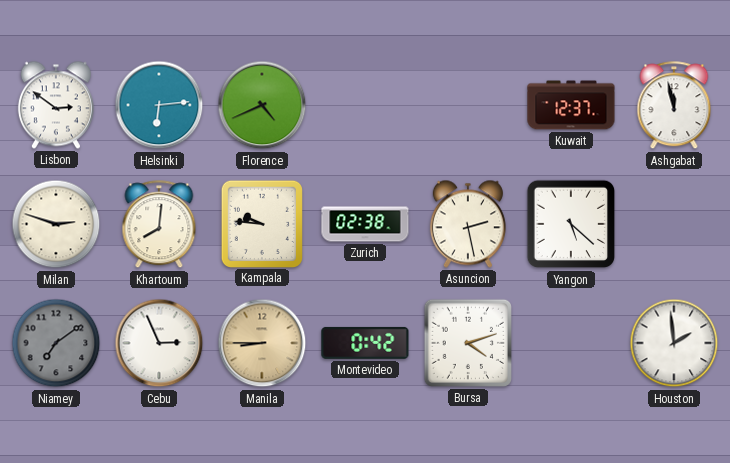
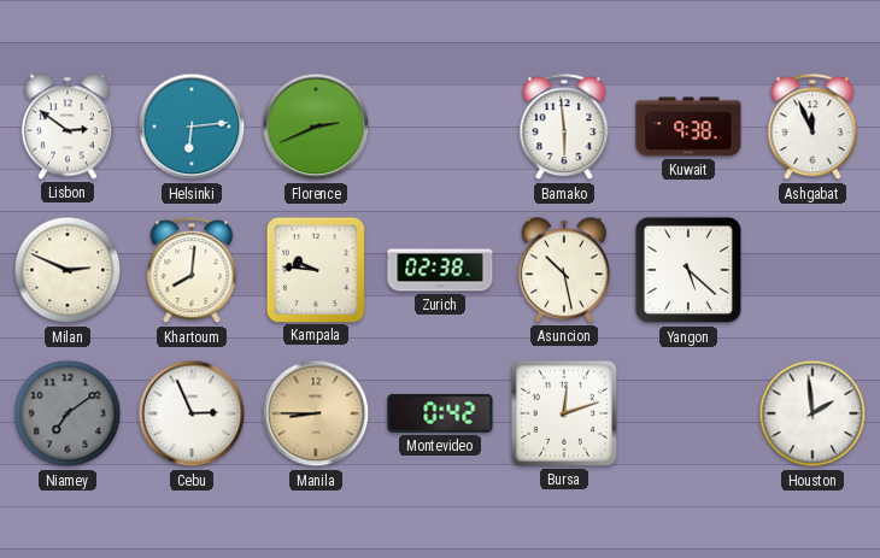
Florence: 4:41 -> 2:41
Bamako: none -> 5:59
Kuwait: 12:37 -> 9:38
Ashgabat: 11:58 -> 11:56
Milan: 2:48 -> 2:49
Asuncion: 2:28 -> 10:28
Bursa: 4:12 -> 12:12
